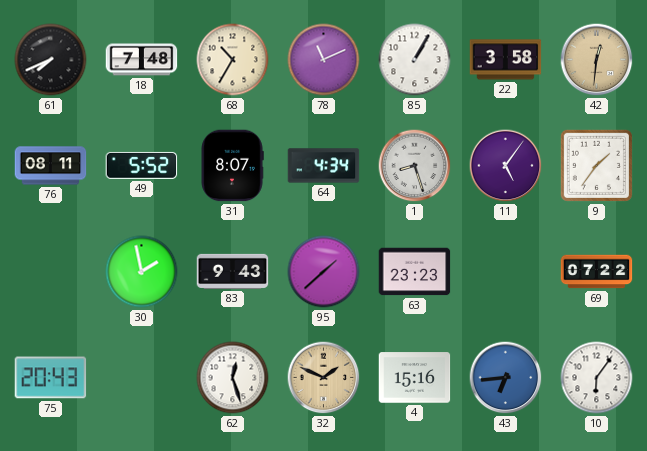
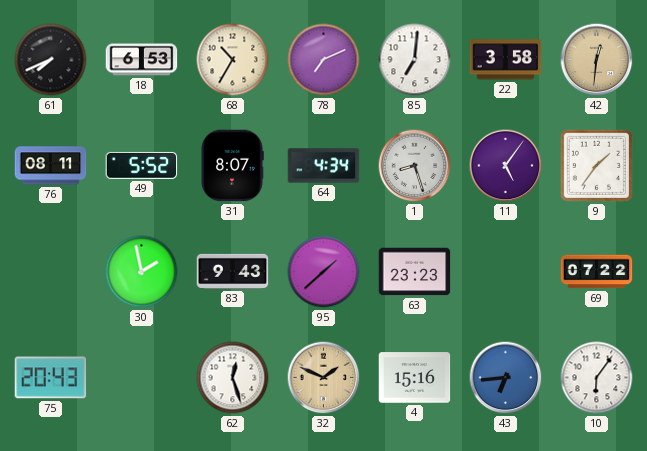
18: 7:48 -> 6:53
78: 11:11 -> 7:11
85: 1:05 -> 7:01
